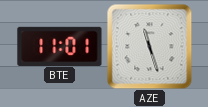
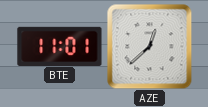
AZE: 11:27 -> 12:38
